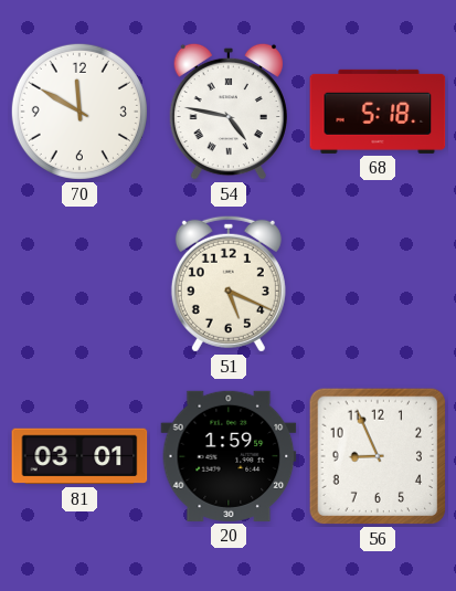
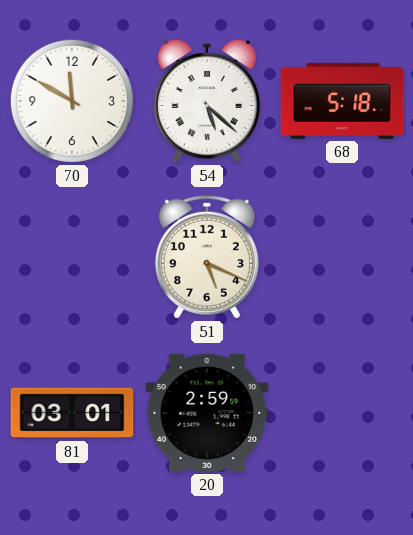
54: 4:47 -> 5:22
20: 1:59 -> 2:59
56: 8:56 -> none
